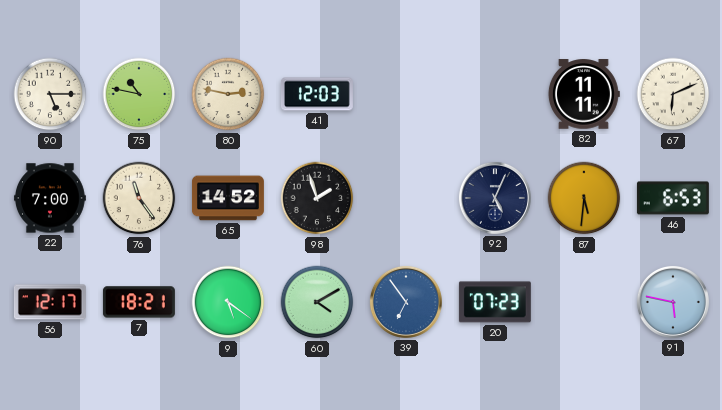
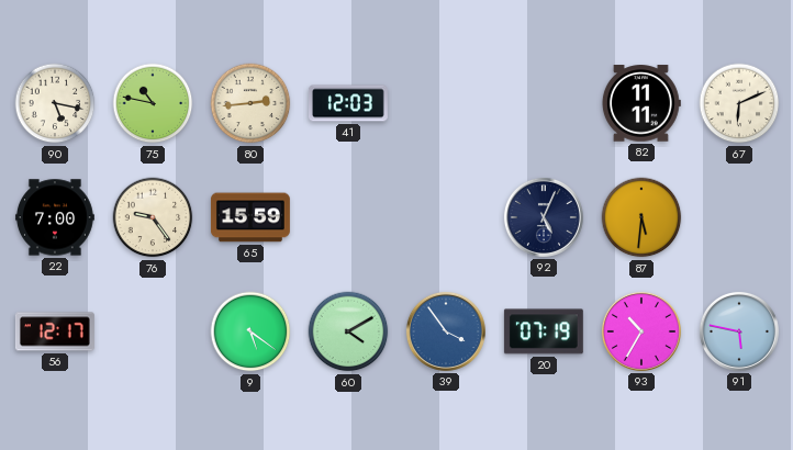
90: 5:15 -> 5:17
80: 2:47 -> 2:44
76: 11:24 -> 9:24
65: 14:52 -> 15:59
98: 1:57 -> none
46: 6:53 -> none
7: 18:21 -> none
39: 6:54 -> 3:54
20: 07:23 -> 07:19
93: none -> 10:35
